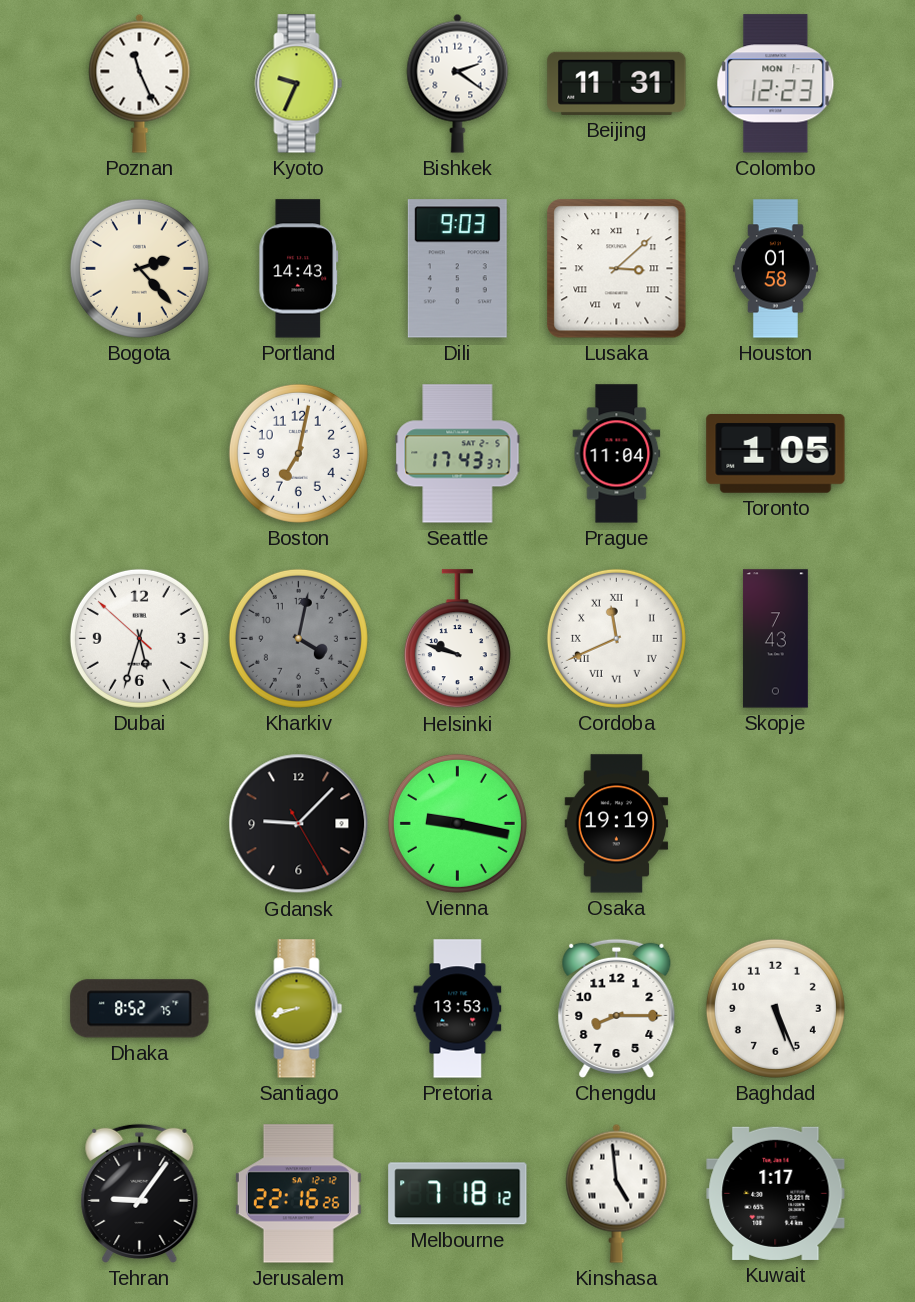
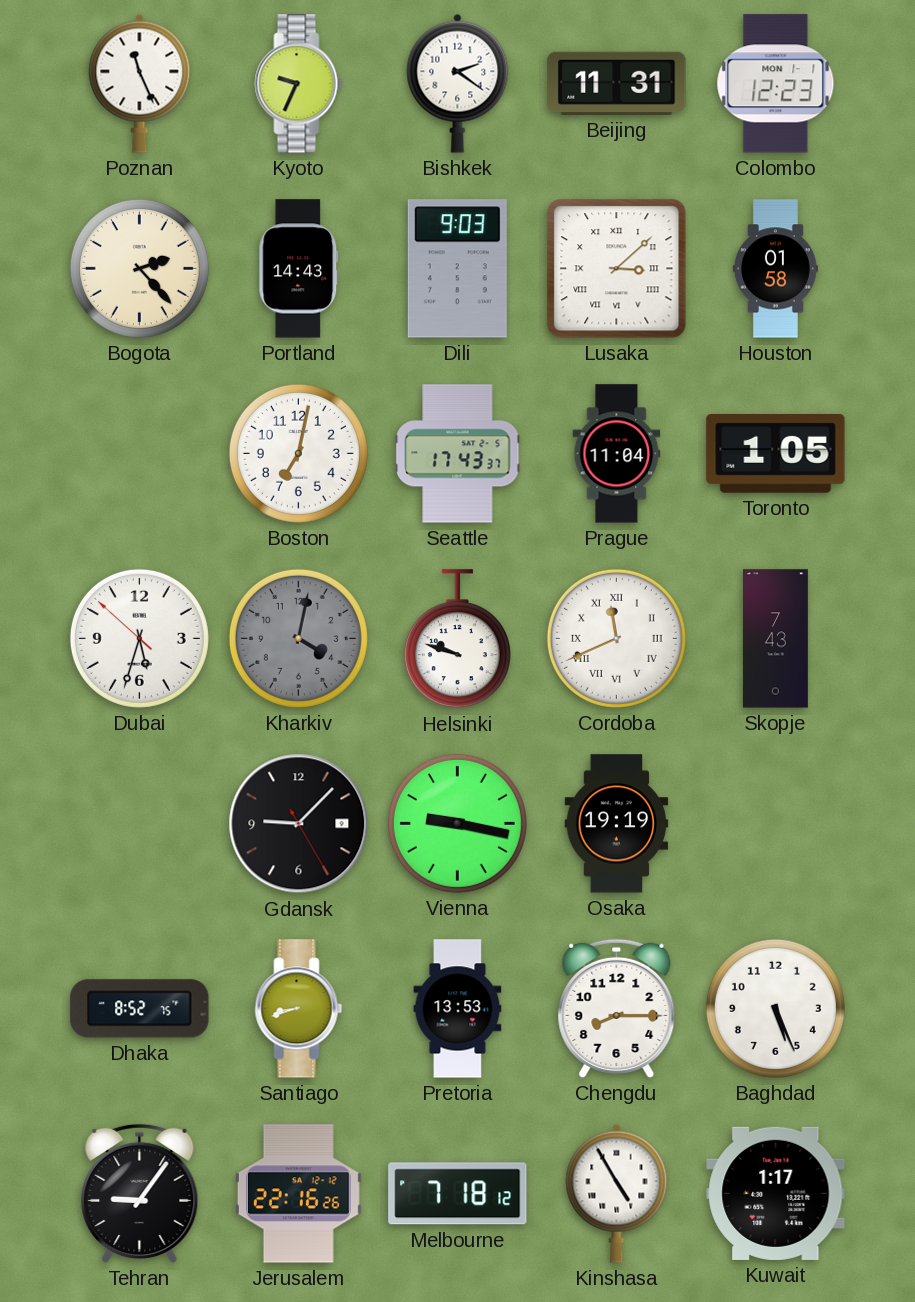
Kinshasa: 4:59 -> 4:55
